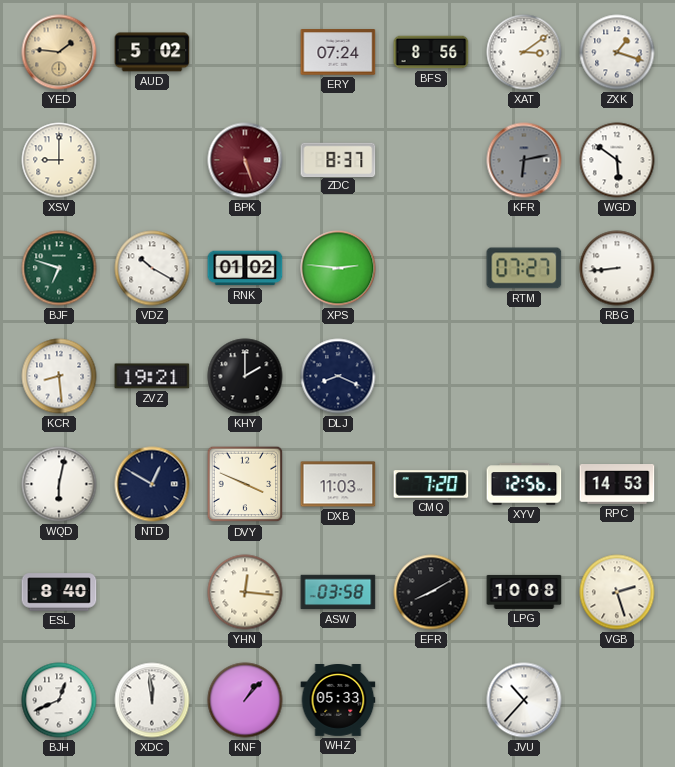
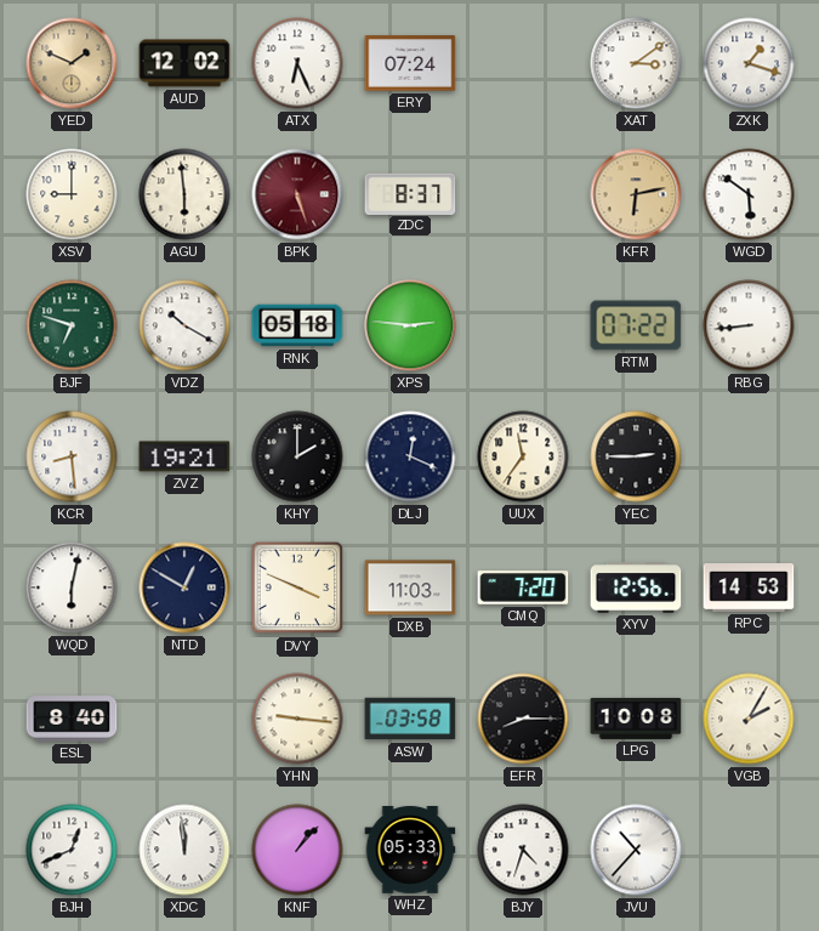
YED: 1:46 -> 1:49
AUD: 5:02 -> 12:02
ATX: none -> 6:26
BFS: 8:56 -> none
AGU: none -> 5:59
KFR dial: grey -> champagne
RNK: 01:02 -> 05:18
RTM: 07:27 -> 07:22
DLJ: 8:19 -> 12:19
UUX: none -> 11:36
YEC: none -> 2:45
YHN: 12:16 -> 9:16
EFR: 8:10 -> 8:15
VGB: 2:27 -> 2:05
BJY: none -> 4:33
